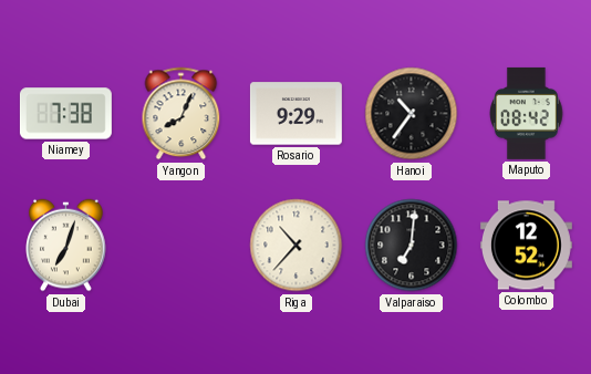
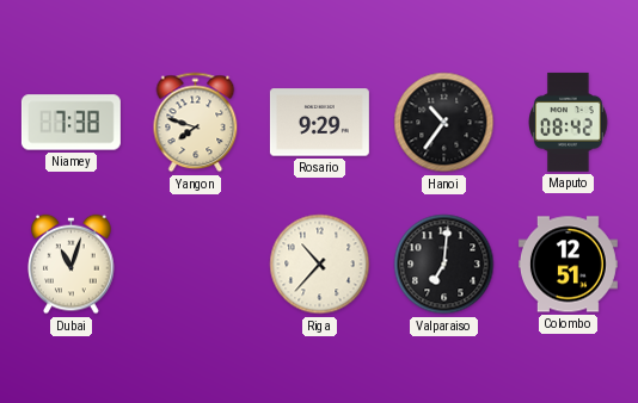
Yangon: 8:04 -> 7:48
Dubai: 7:03 -> 11:03
Colombo: 12:52 -> 12:51
